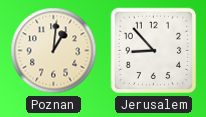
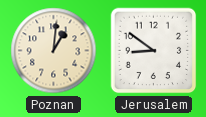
Jerusalem: 8:53 -> 8:51
